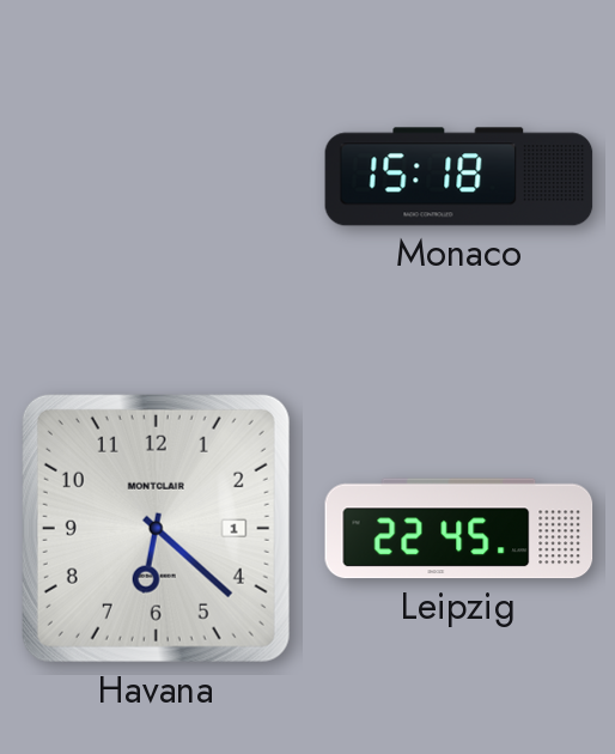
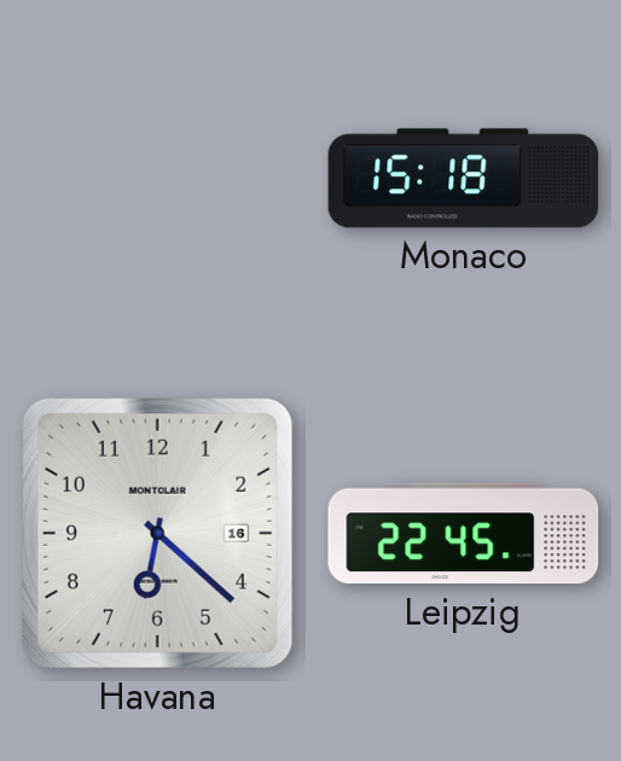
Havana date: 1 -> 16
